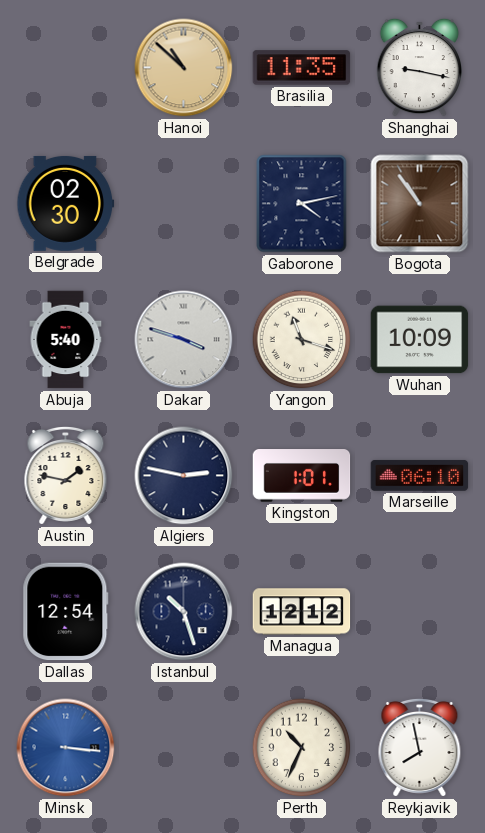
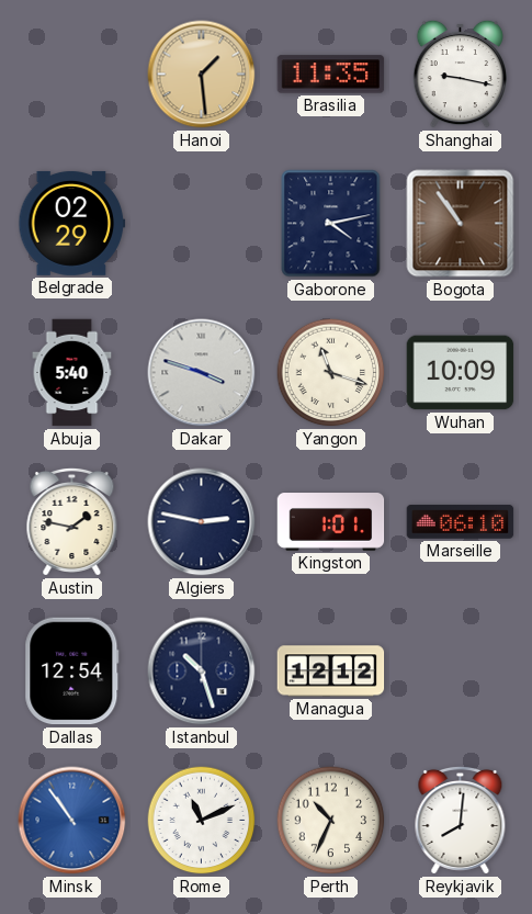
Hanoi: 10:52 -> 1:29
Belgrade: 02:30 -> 02:29
Minsk: 3:16 -> 10:54
Rome: none -> 11:11
Reykjavik: 7:58 -> 8:01
